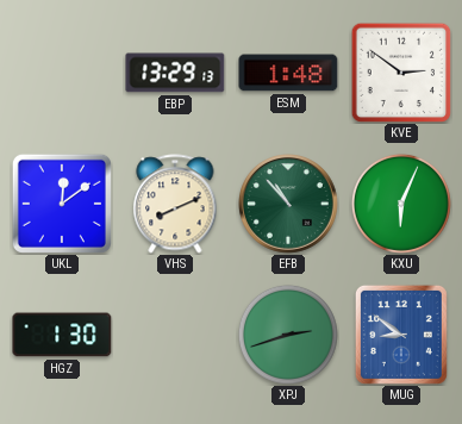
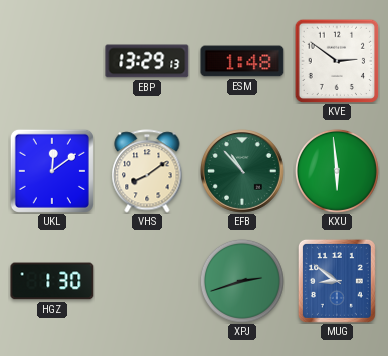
VHS: 8:11 -> 8:09
KXU: 6:04 -> 5:59
